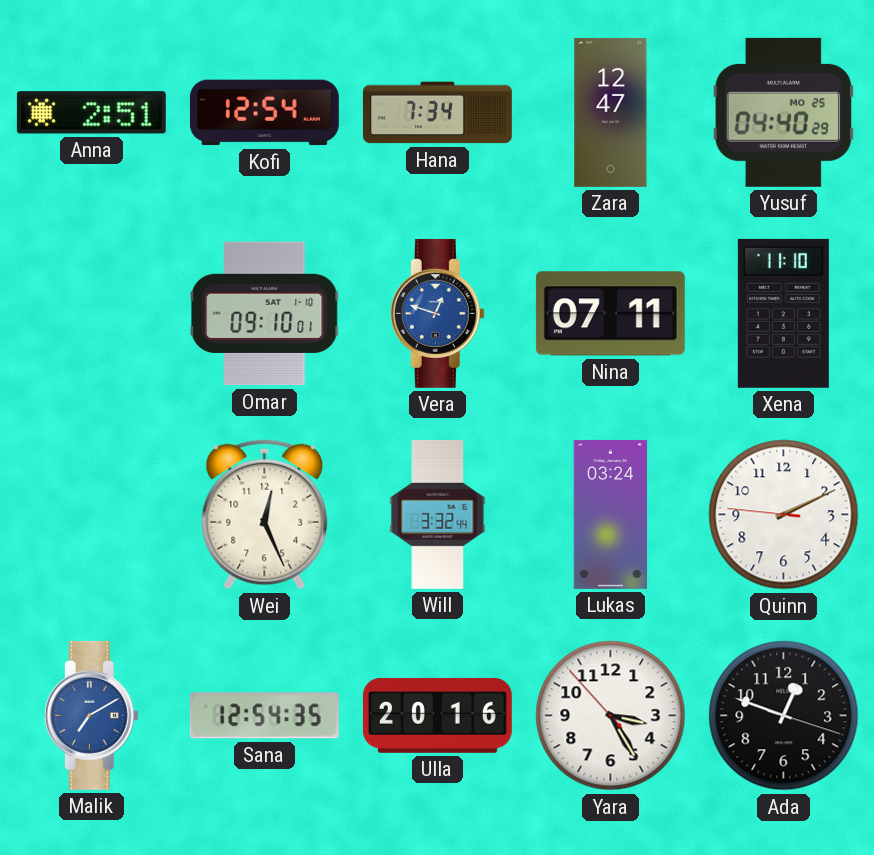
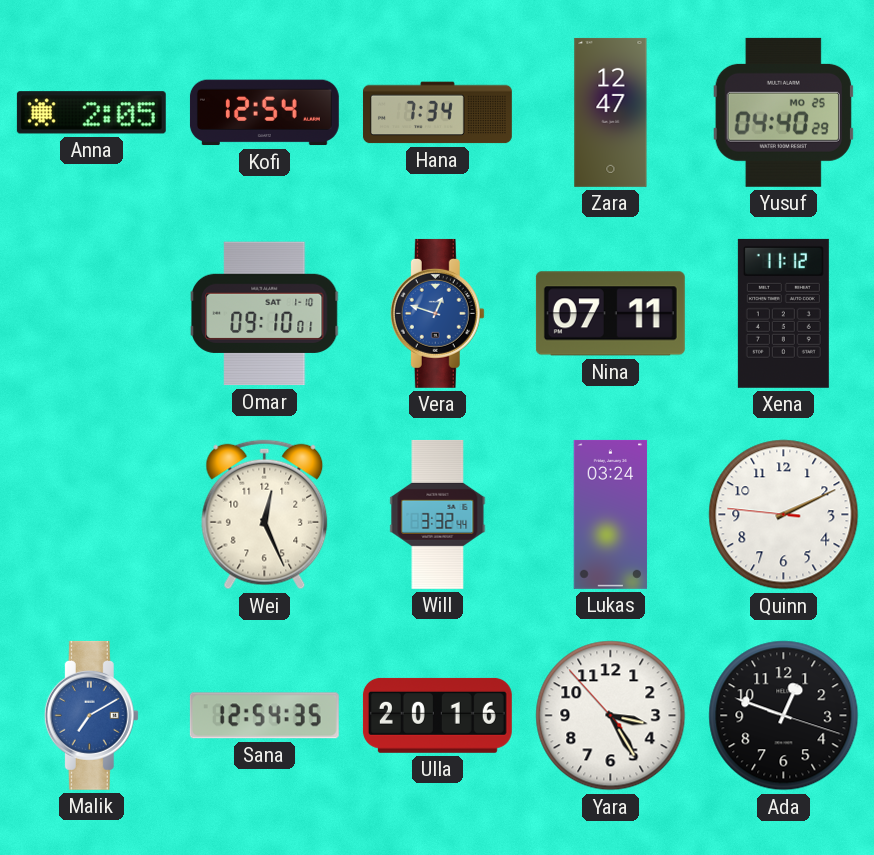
Anna: 2:51 -> 2:05
Xena: 11:10 -> 11:12
